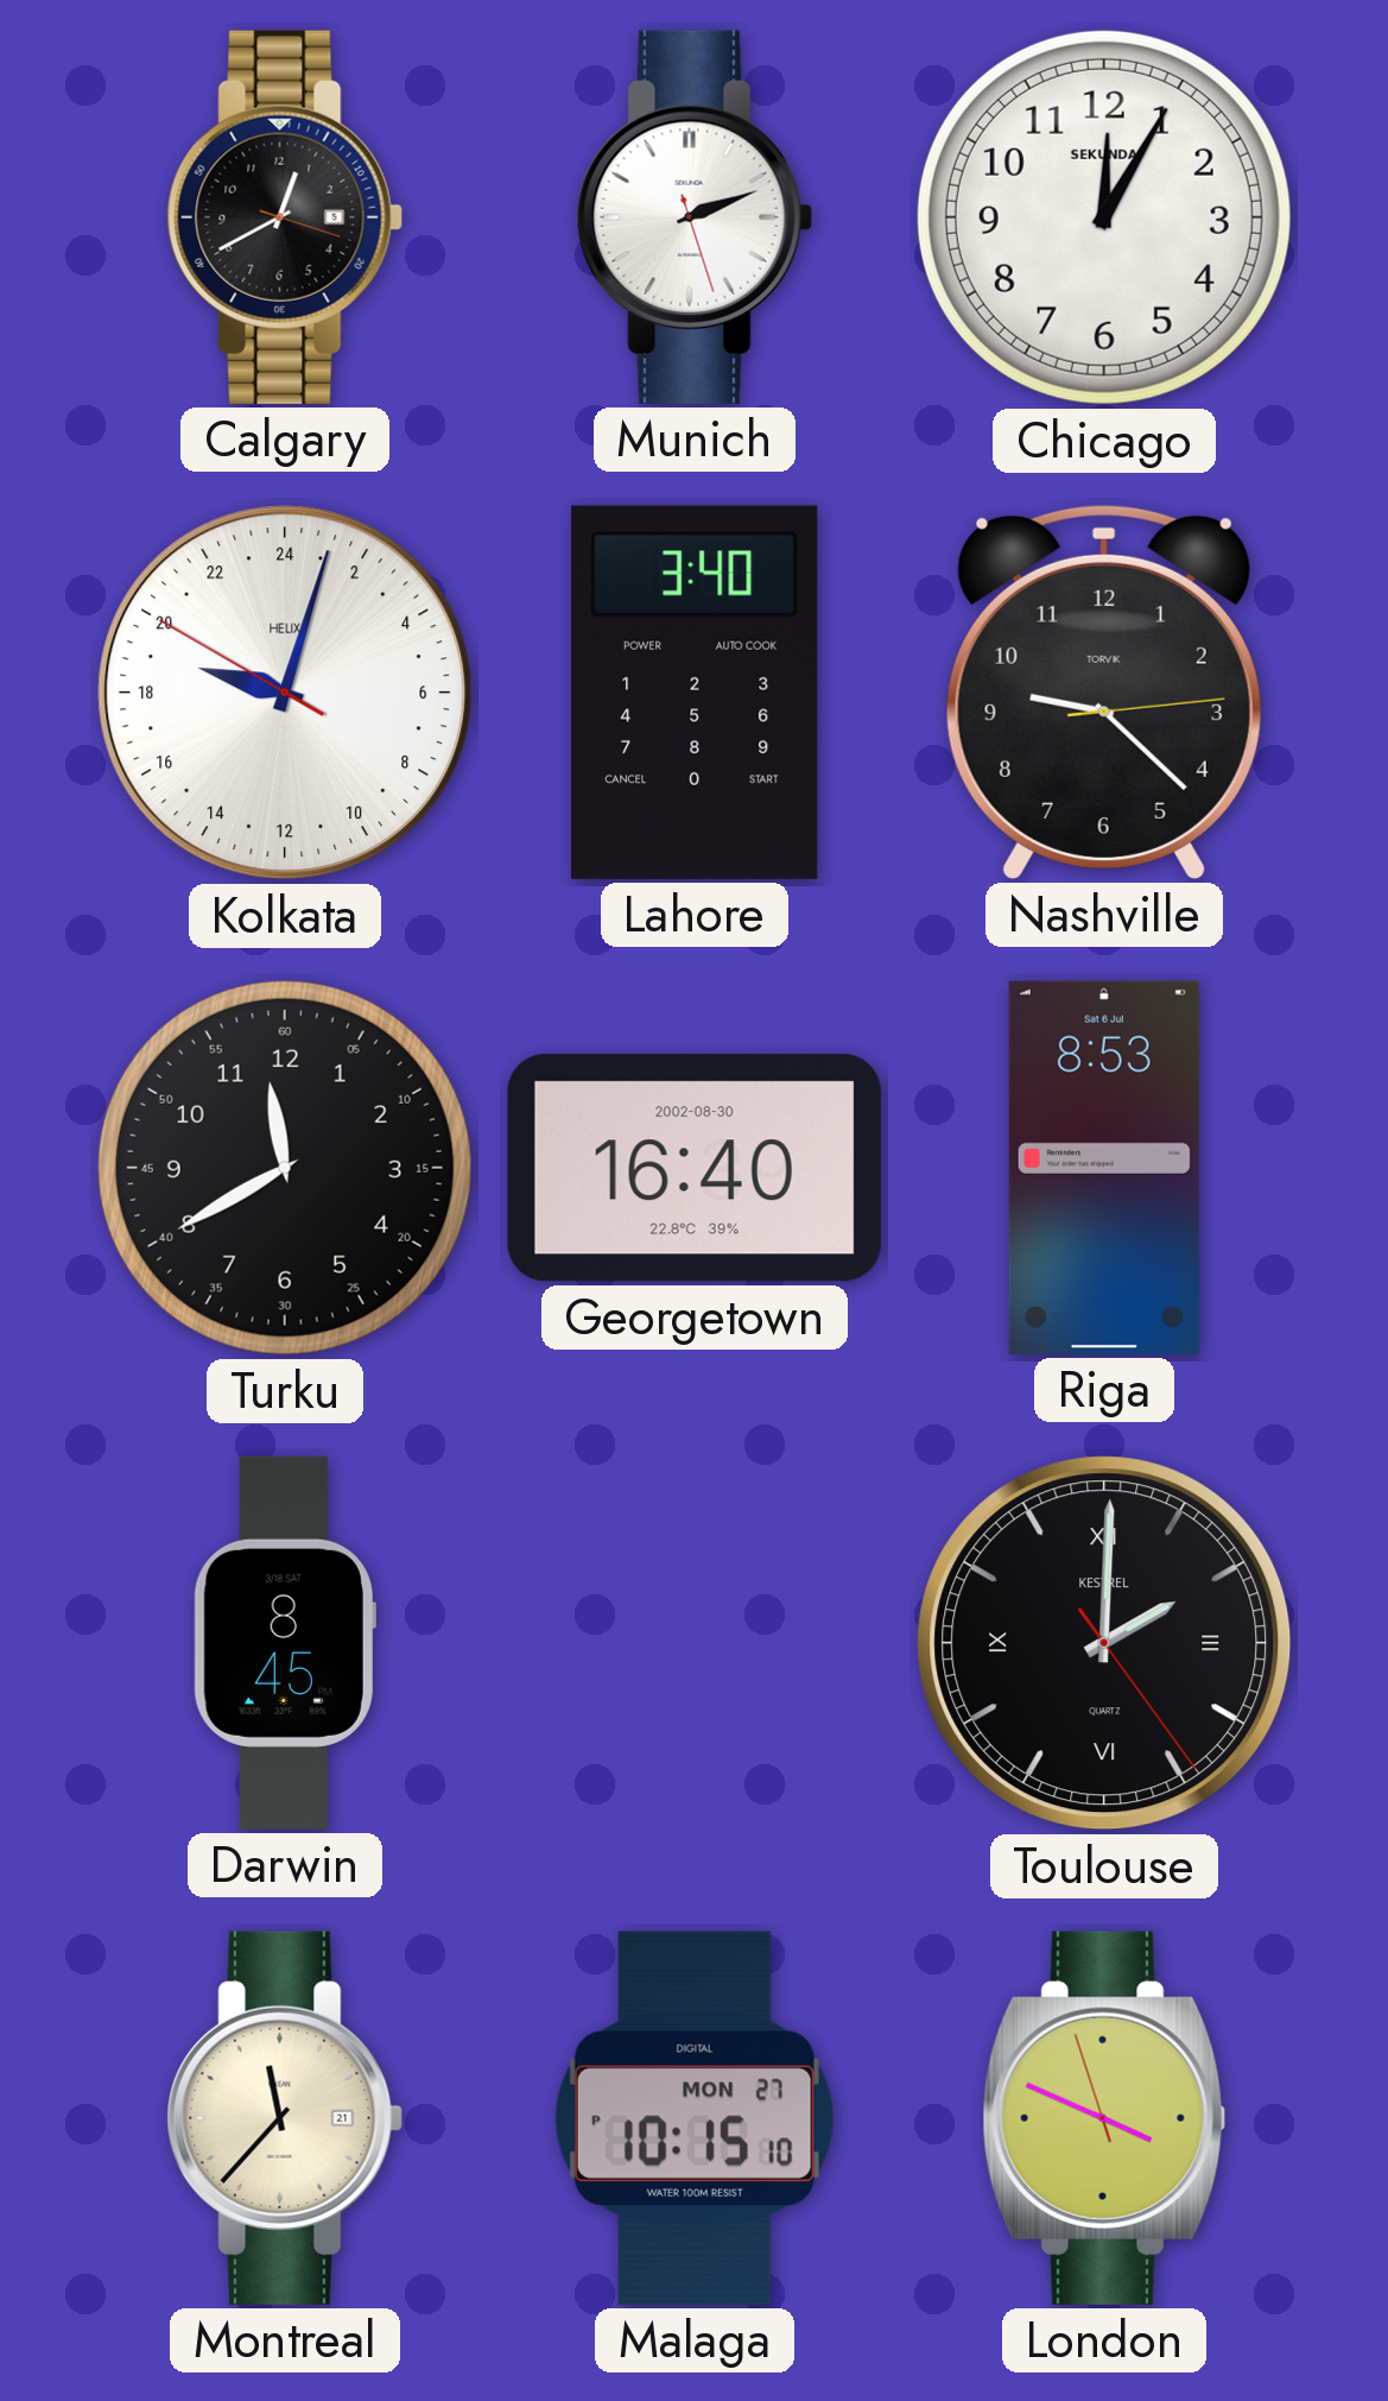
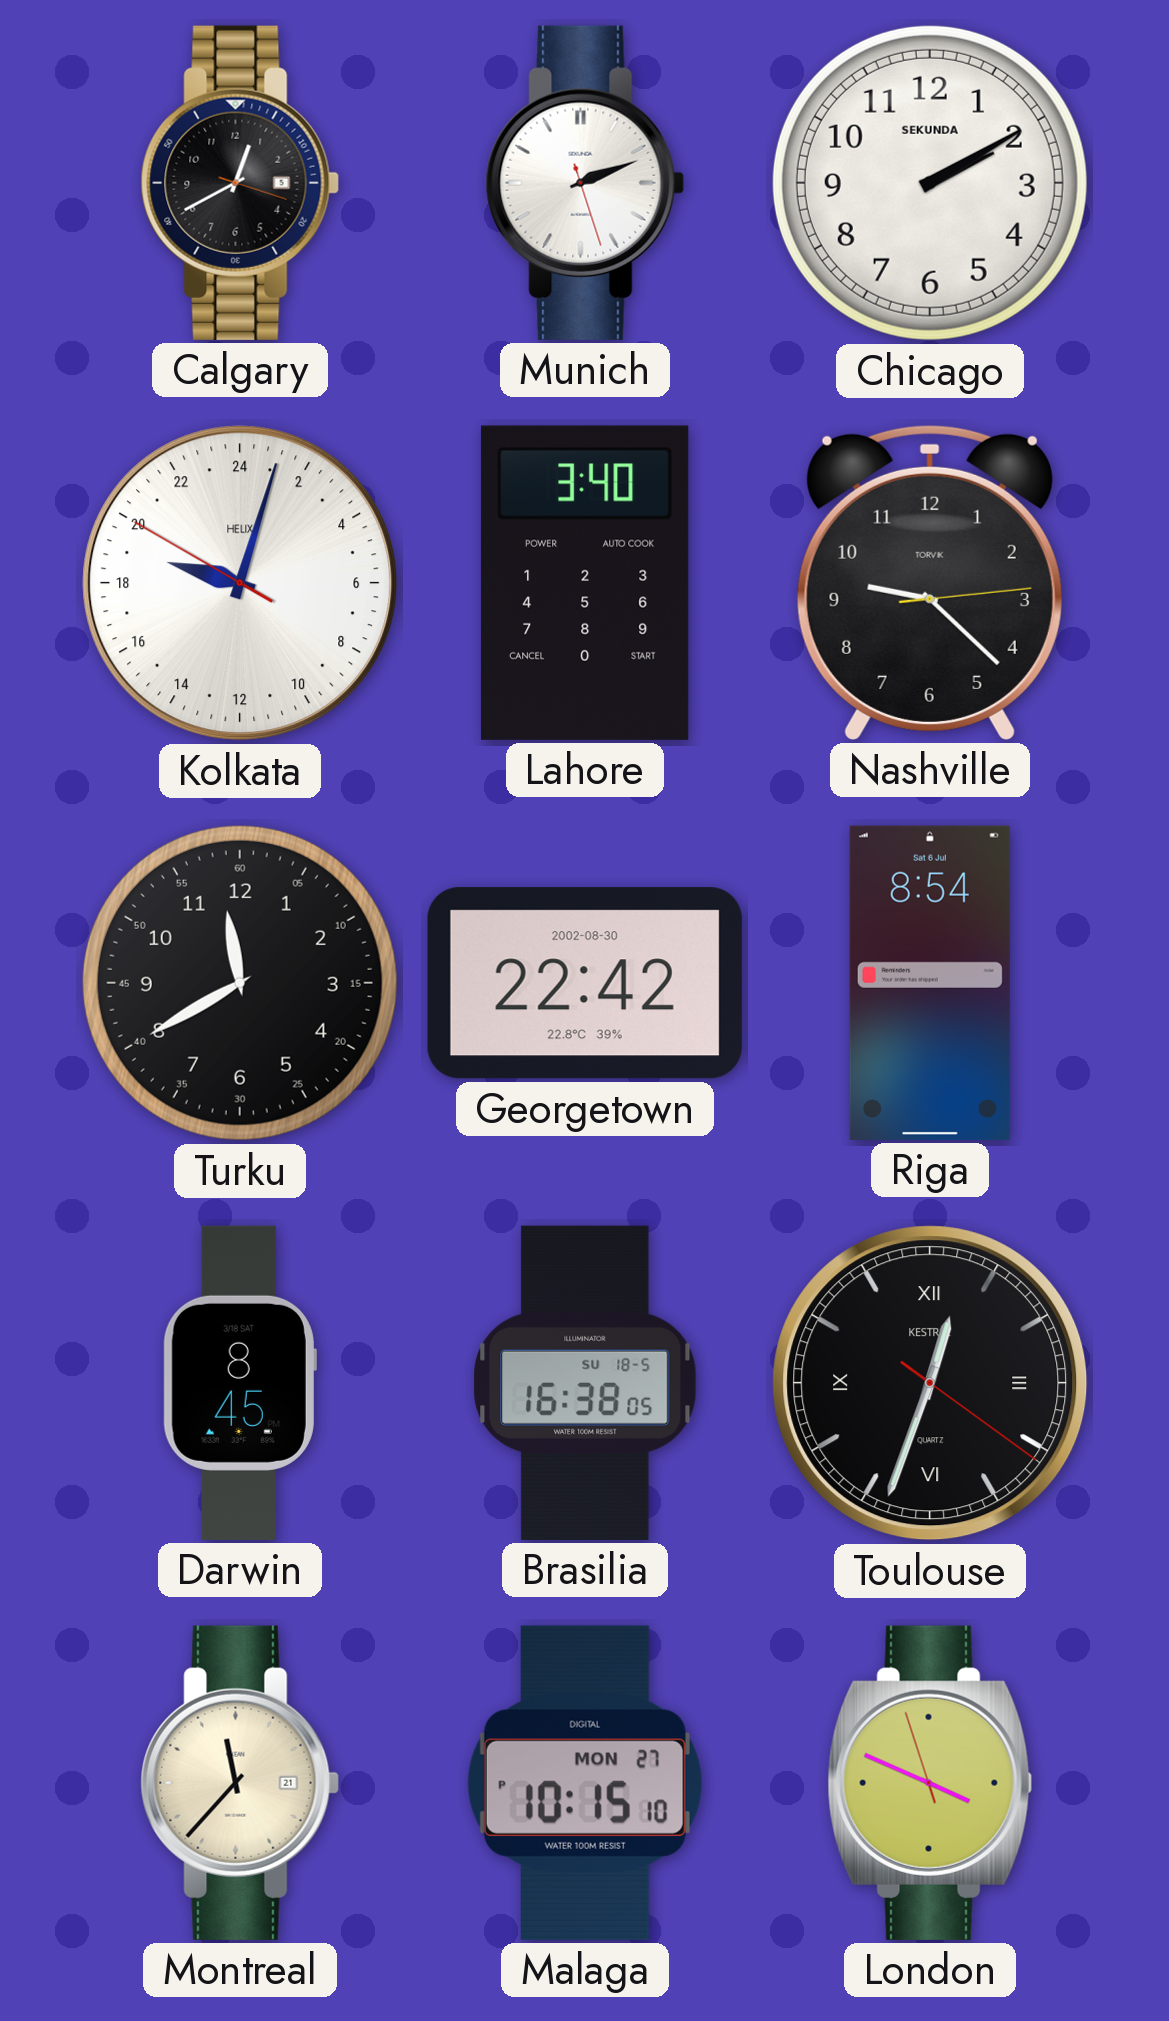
Chicago: 12:05 -> 2:10
Georgetown: 16:40 -> 22:42
Riga: 8:53 -> 8:54
Brasilia: none -> 16:38
Toulouse: 2:00 -> 12:33
